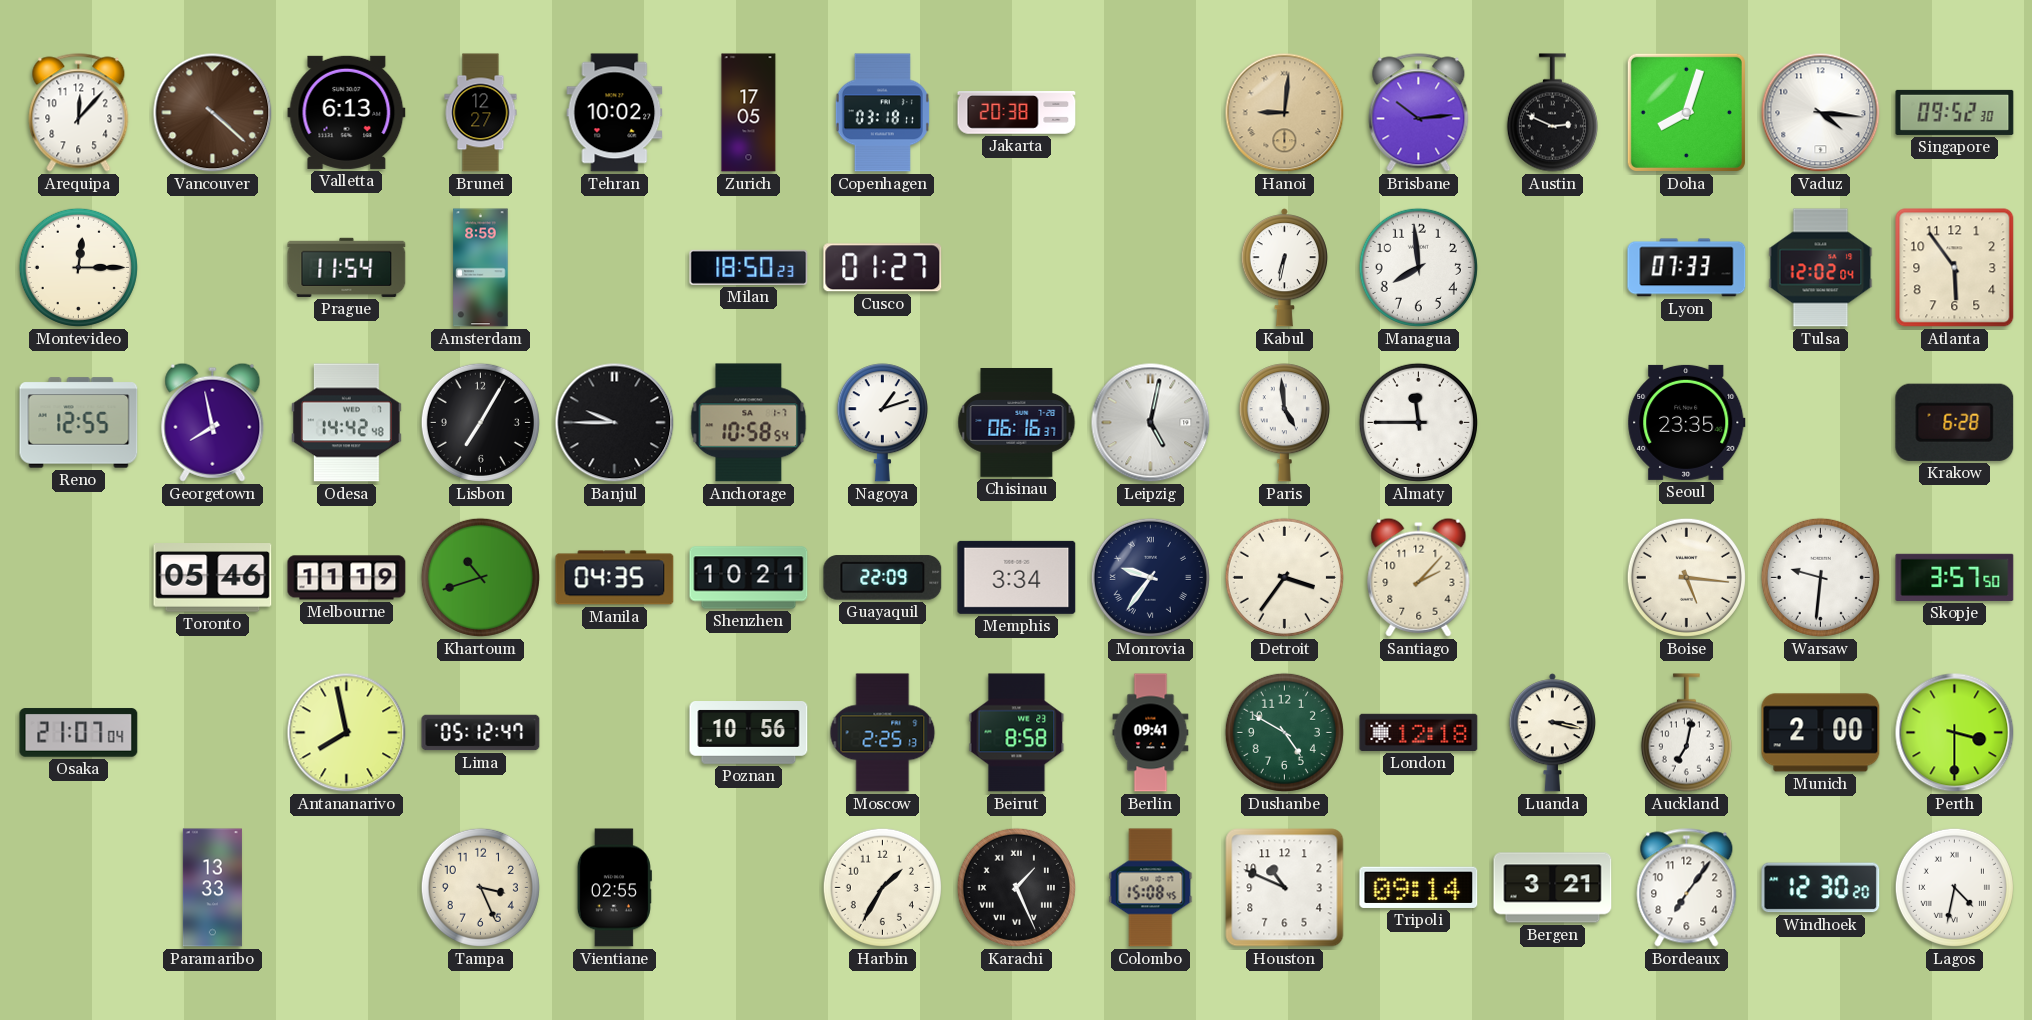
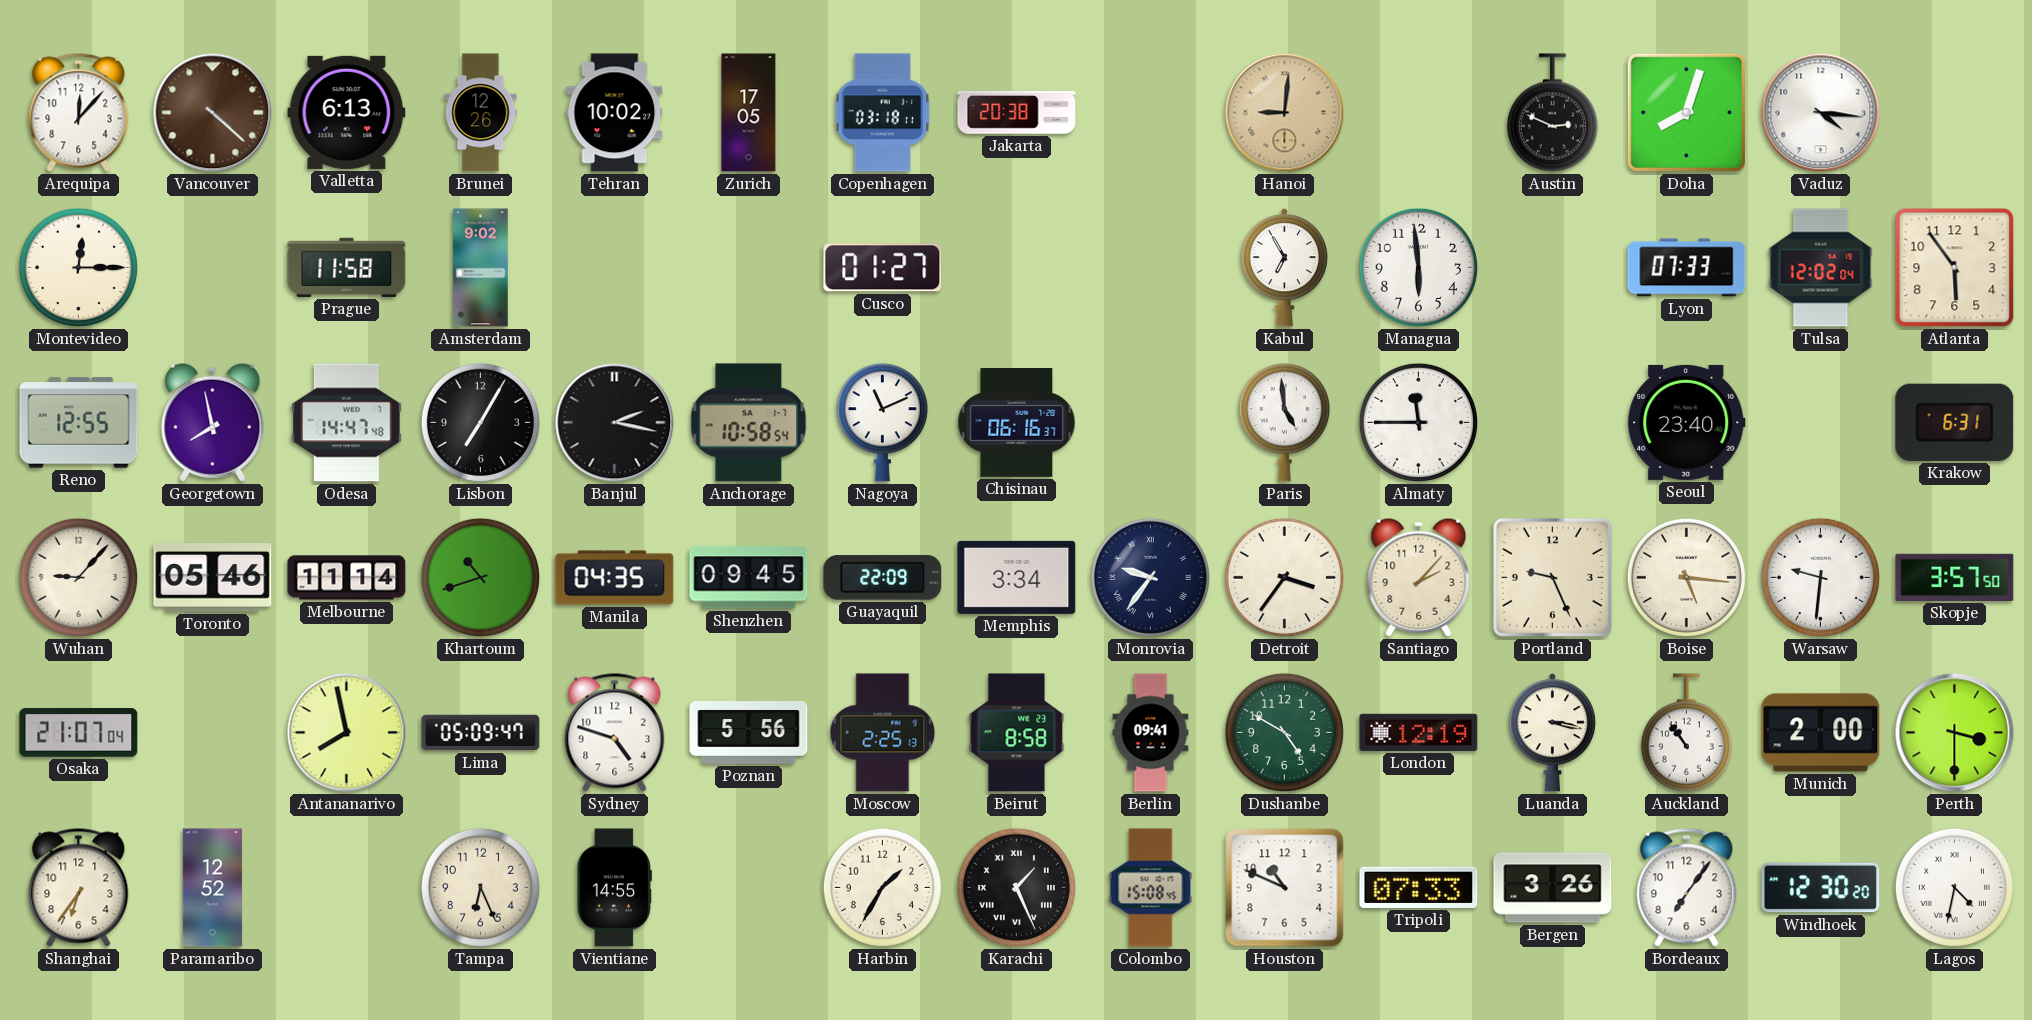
Brunei: 12:27 -> 12:26
Brisbane: 10:14 -> none
Singapore: 09:52 -> none
Prague: 11:54 -> 11:58
Amsterdam: 8:59 -> 9:02
Milan: 18:50 -> none
Kabul: 6:32 -> 6:55
Managua: 7:59 -> 5:59
Odesa: 14:42 -> 14:47
Banjul: 9:45 -> 2:17
Nagoya: 1:12 -> 11:11
Leipzig: 5:02 -> none
Seoul: 23:35 -> 23:40
Krakow: 6:28 -> 6:31
Wuhan: none -> 9:07
Melbourne: 11:19 -> 11:14
Shenzhen: 10:21 -> 09:45
Portland: none -> 9:26
Lima: 05:12 -> 05:09
Sydney: none -> 4:48
Poznan: 10:56 -> 5:56
London: 12:18 -> 12:19
Auckland: 7:02 -> 10:54
Shanghai: none -> 6:36
Paramaribo: 13:33 -> 12:52
Tampa: 3:26 -> 6:26
Vientiane: 02:55 -> 14:55
Tripoli: 09:14 -> 07:33
Bergen: 3:21 -> 3:26
